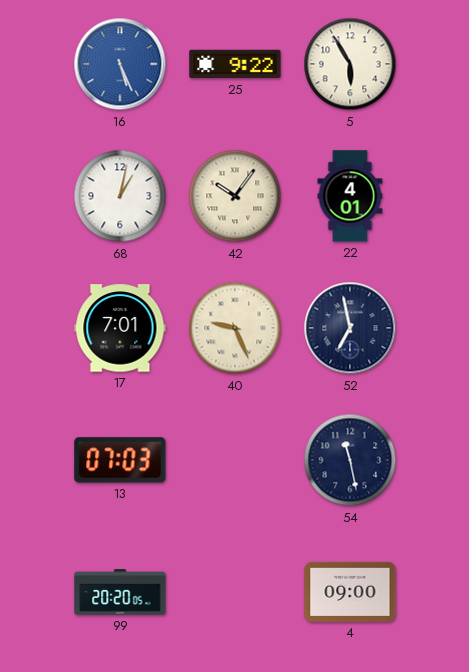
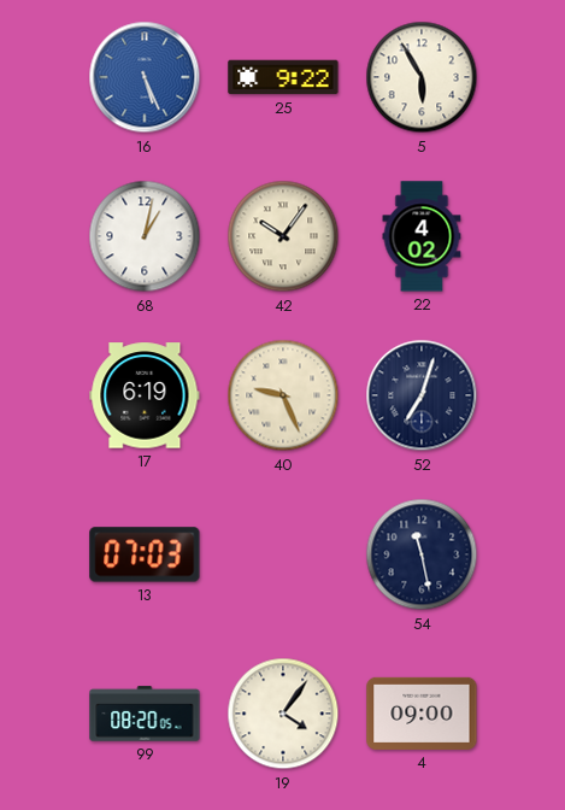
22: 4:01 -> 4:02
17: 7:01 -> 6:19
52: 6:58 -> 7:03
99: 20:20 -> 08:20
19: none -> 4:06
